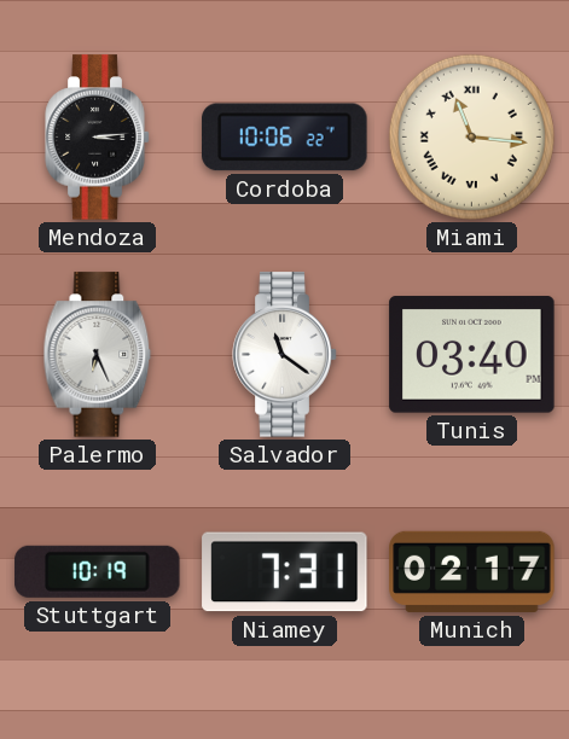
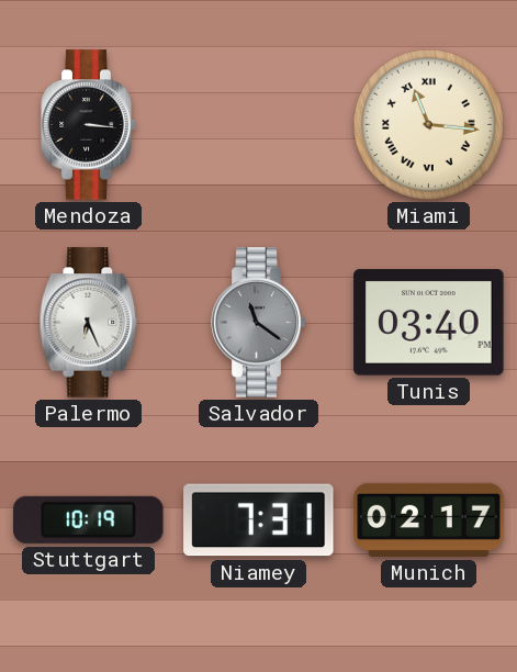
Mendoza: 3:14 -> 3:16
Cordoba: 10:06 -> none
Salvador dial: white -> grey
